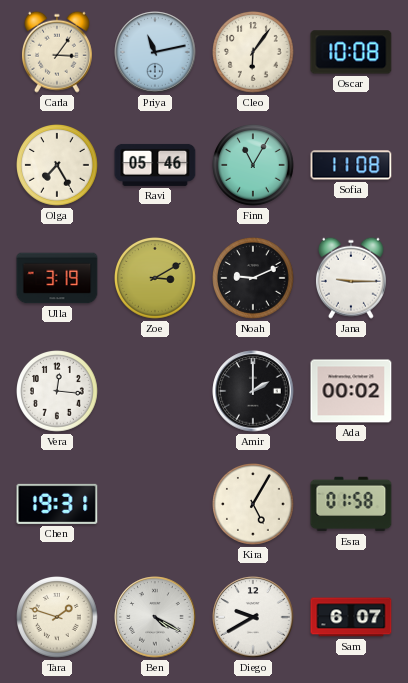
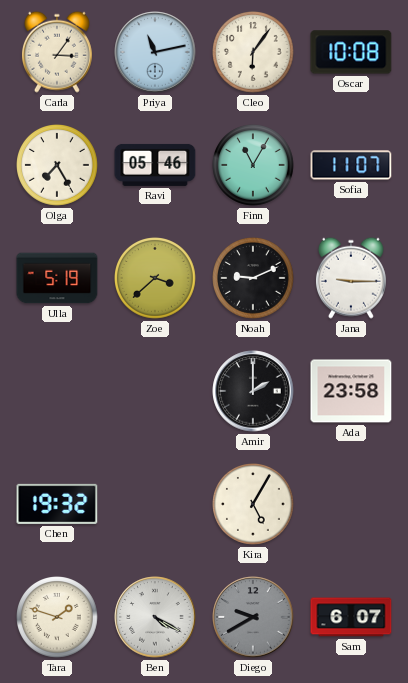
Sofia: 11:08 -> 11:07
Ulla: 3:19 -> 5:19
Zoe: 3:10 -> 3:38
Vera: 12:16 -> none
Ada: 00:02 -> 23:58
Chen: 19:31 -> 19:32
Esra: 01:58 -> none
Diego dial: white -> grey
